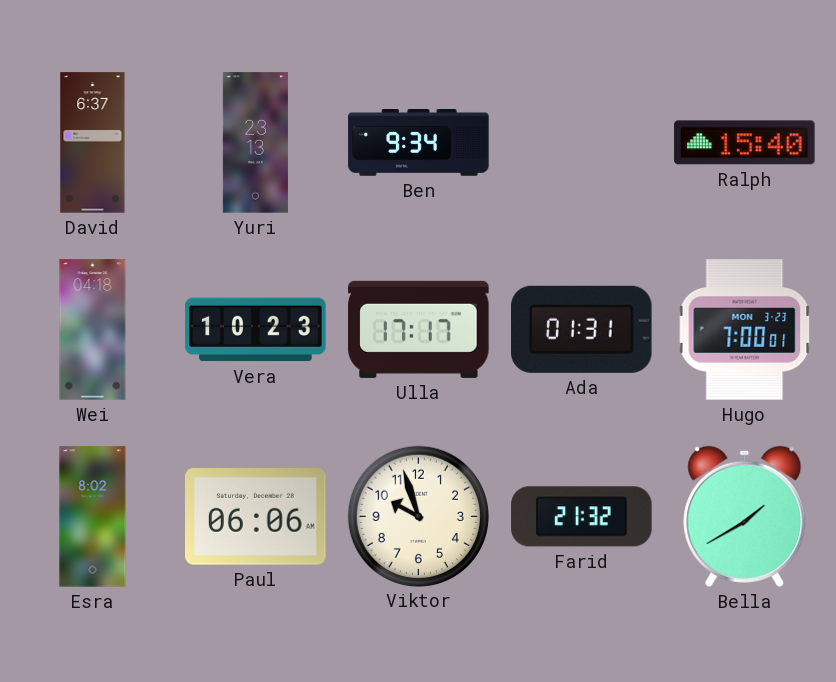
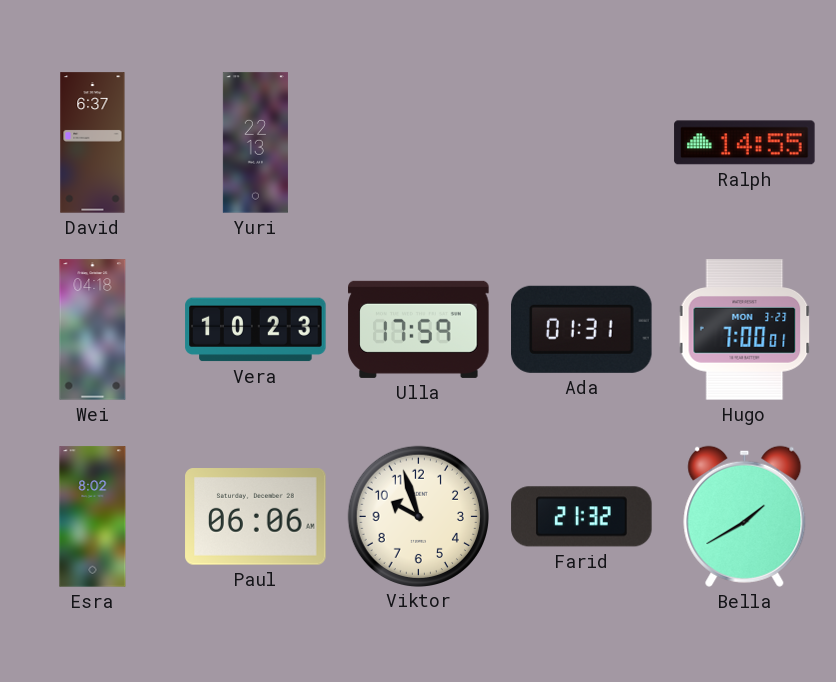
Yuri: 23:13 -> 22:13
Ben: 9:34 -> none
Ralph: 15:40 -> 14:55
Ulla: 17:17 -> 17:59
